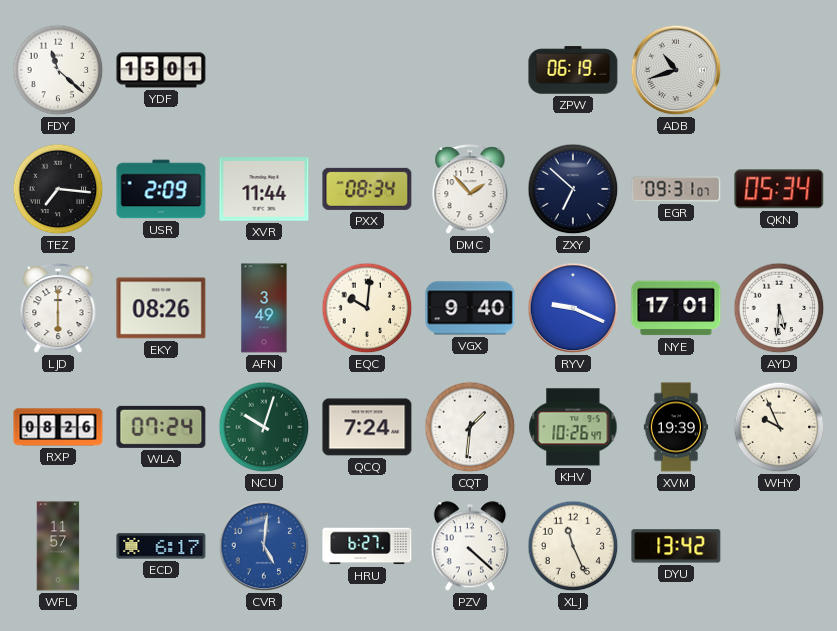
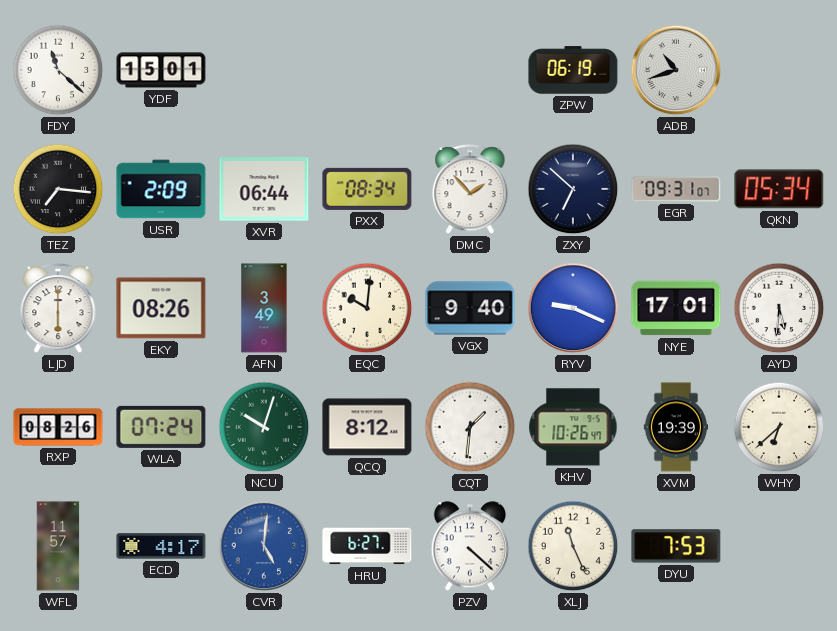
XVR: 11:44 -> 06:44
QCQ: 7:24 -> 8:12
WHY: 9:56 -> 6:38
ECD: 6:17 -> 4:17
DYU: 13:42 -> 7:53
